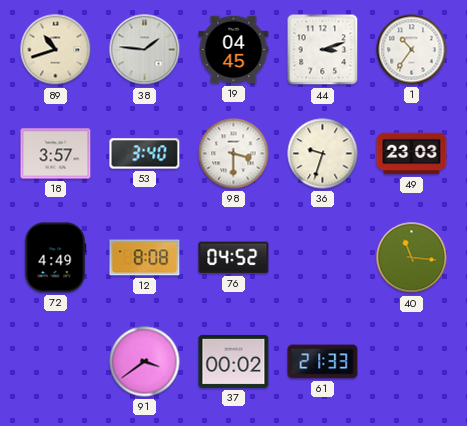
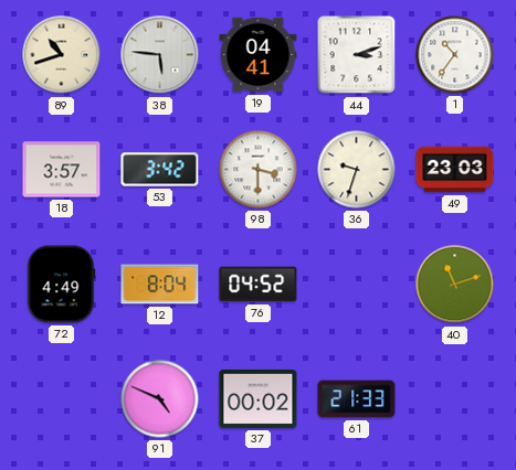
38: 1:46 -> 5:46
19: 04:45 -> 04:41
53: 3:40 -> 3:42
12: 8:08 -> 8:04
40: 11:16 -> 11:12
91: 3:39 -> 4:49
